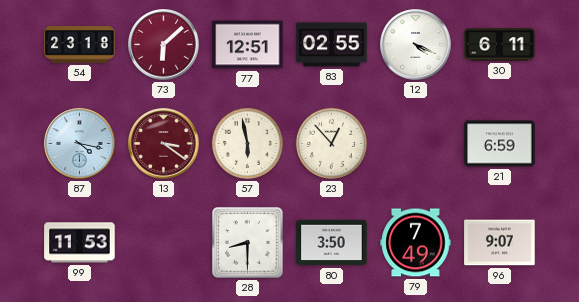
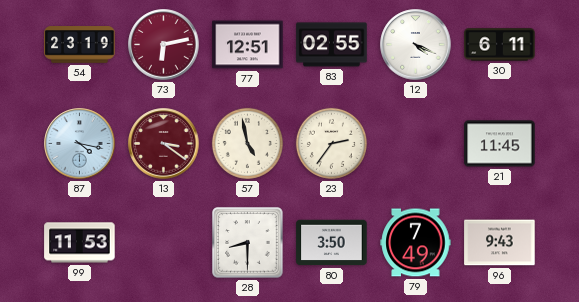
54: 23:18 -> 23:19
73: 6:08 -> 6:13
57: 5:58 -> 4:58
23: 12:53 -> 2:36
21: 6:59 -> 11:45
96: 9:07 -> 9:43
